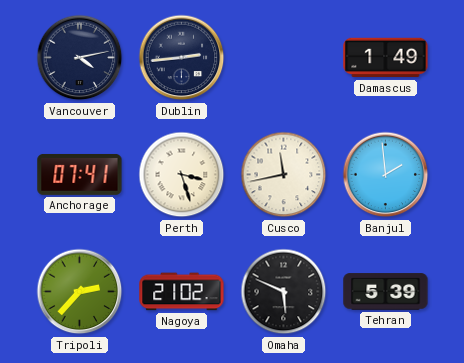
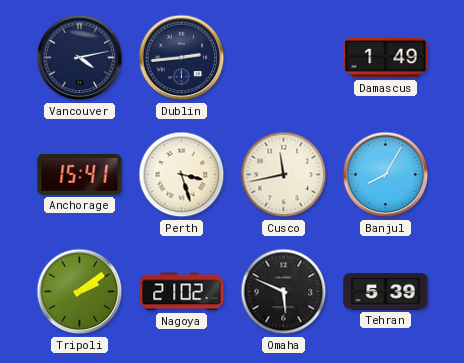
Anchorage: 07:41 -> 15:41
Banjul: 1:59 -> 8:05
Tripoli: 2:37 -> 2:09
